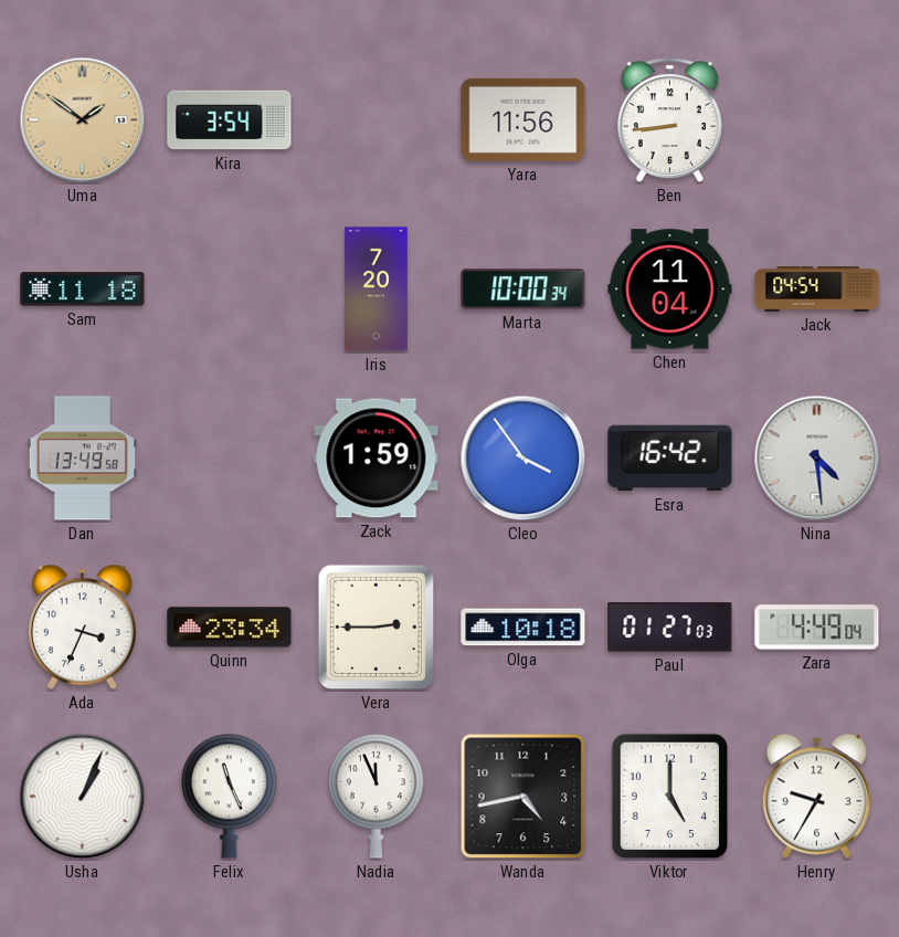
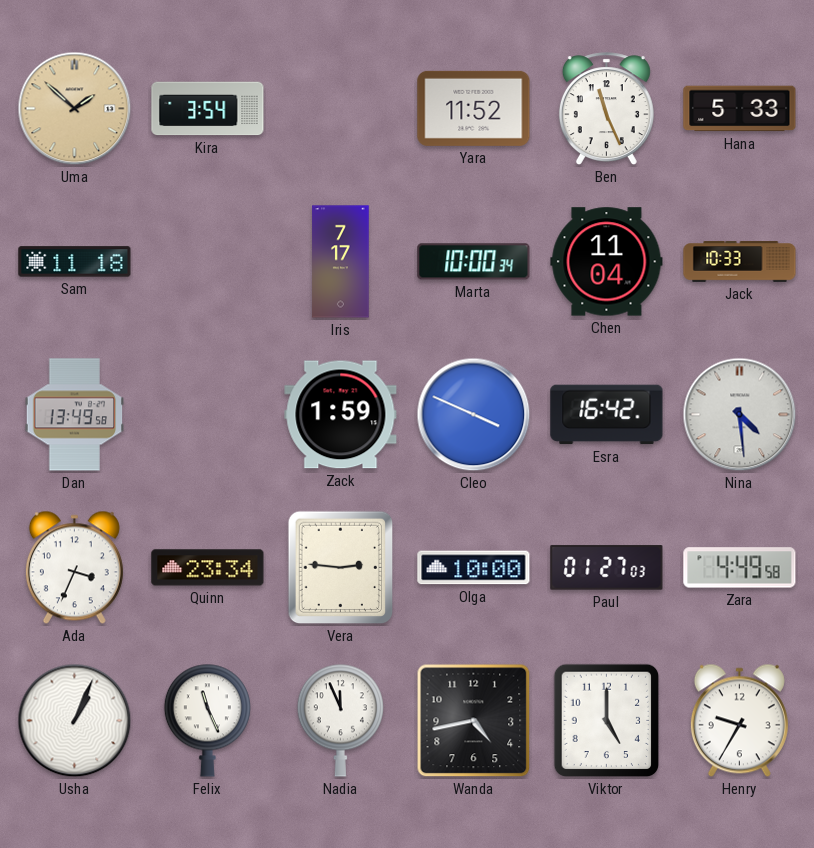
Uma: 1:51 -> 1:52
Yara: 11:56 -> 11:52
Ben: 8:44 -> 11:26
Hana: none -> 5:33
Iris: 7:20 -> 7:17
Jack: 04:54 -> 10:33
Cleo: 3:54 -> 3:49
Vera: 2:45 -> 2:46
Olga: 10:18 -> 10:00
Zara: 4:49:04 -> 4:49:58
